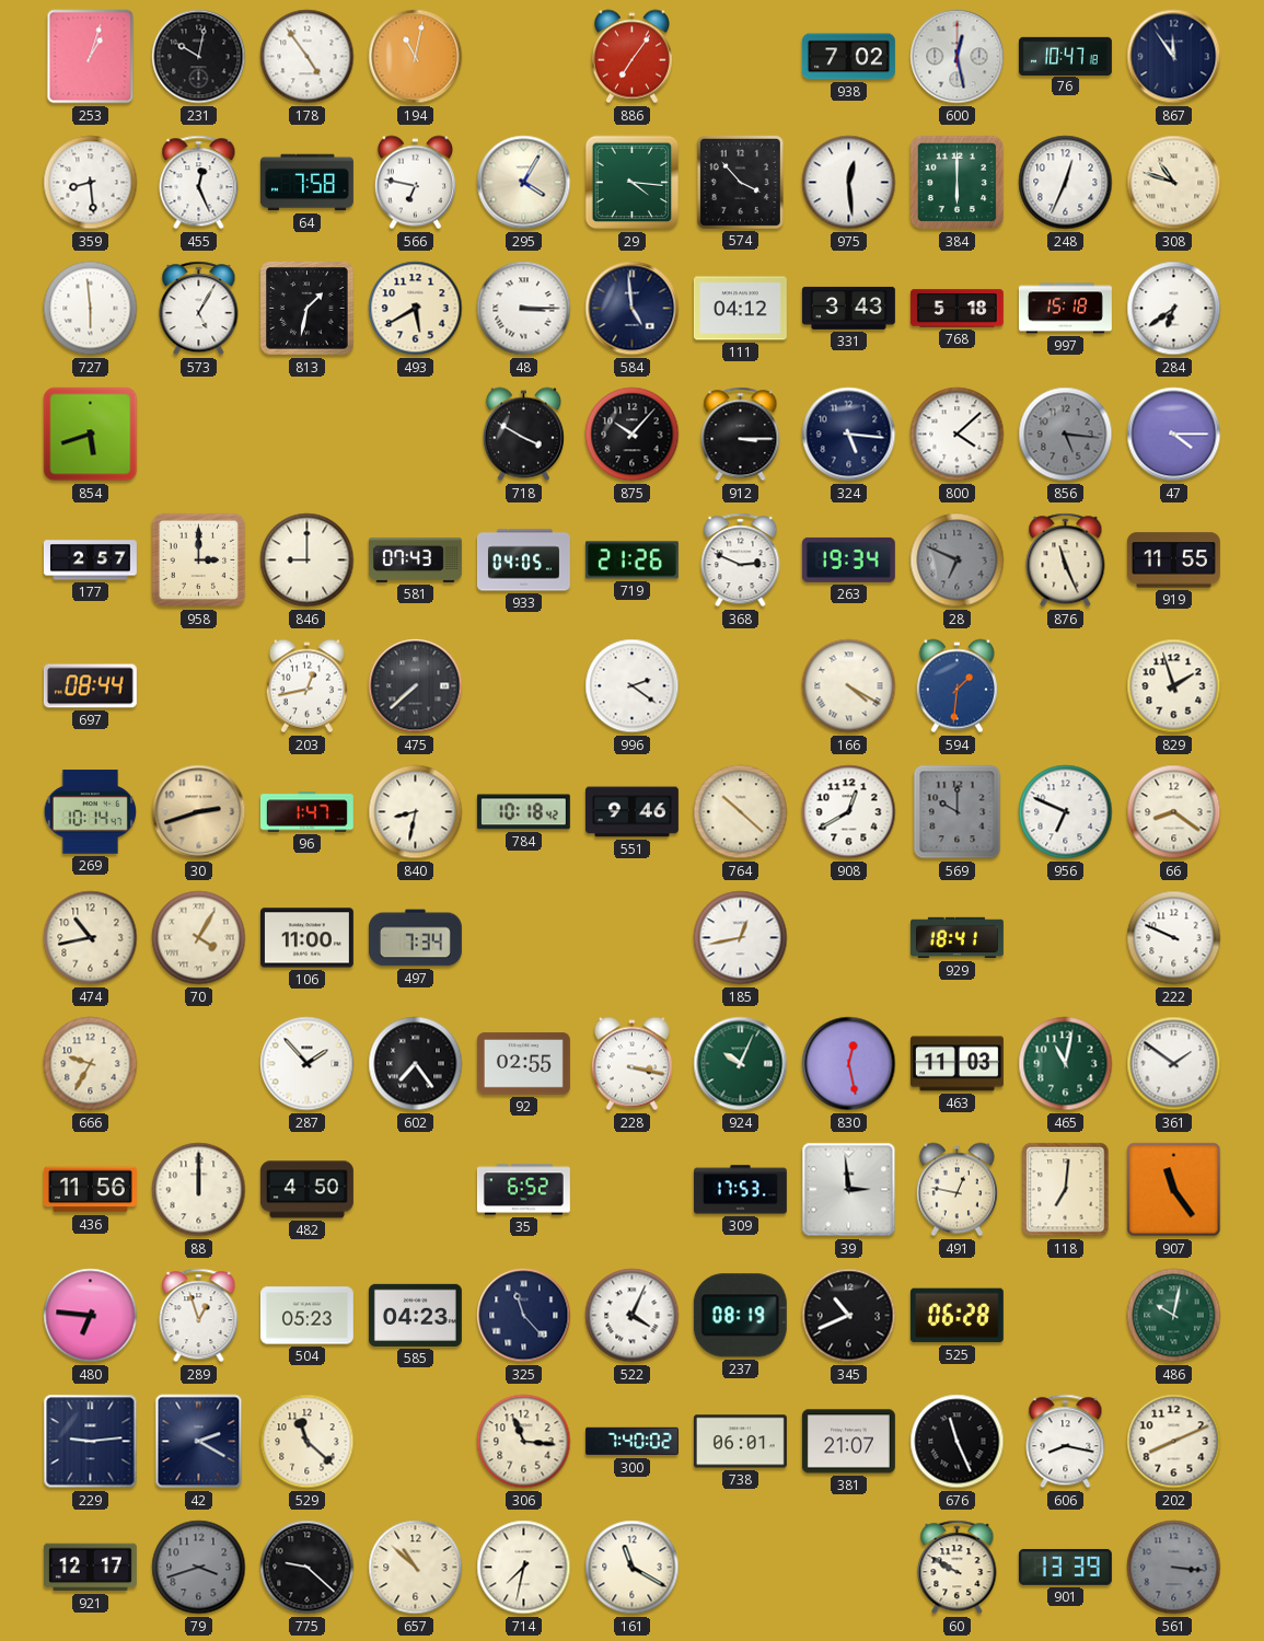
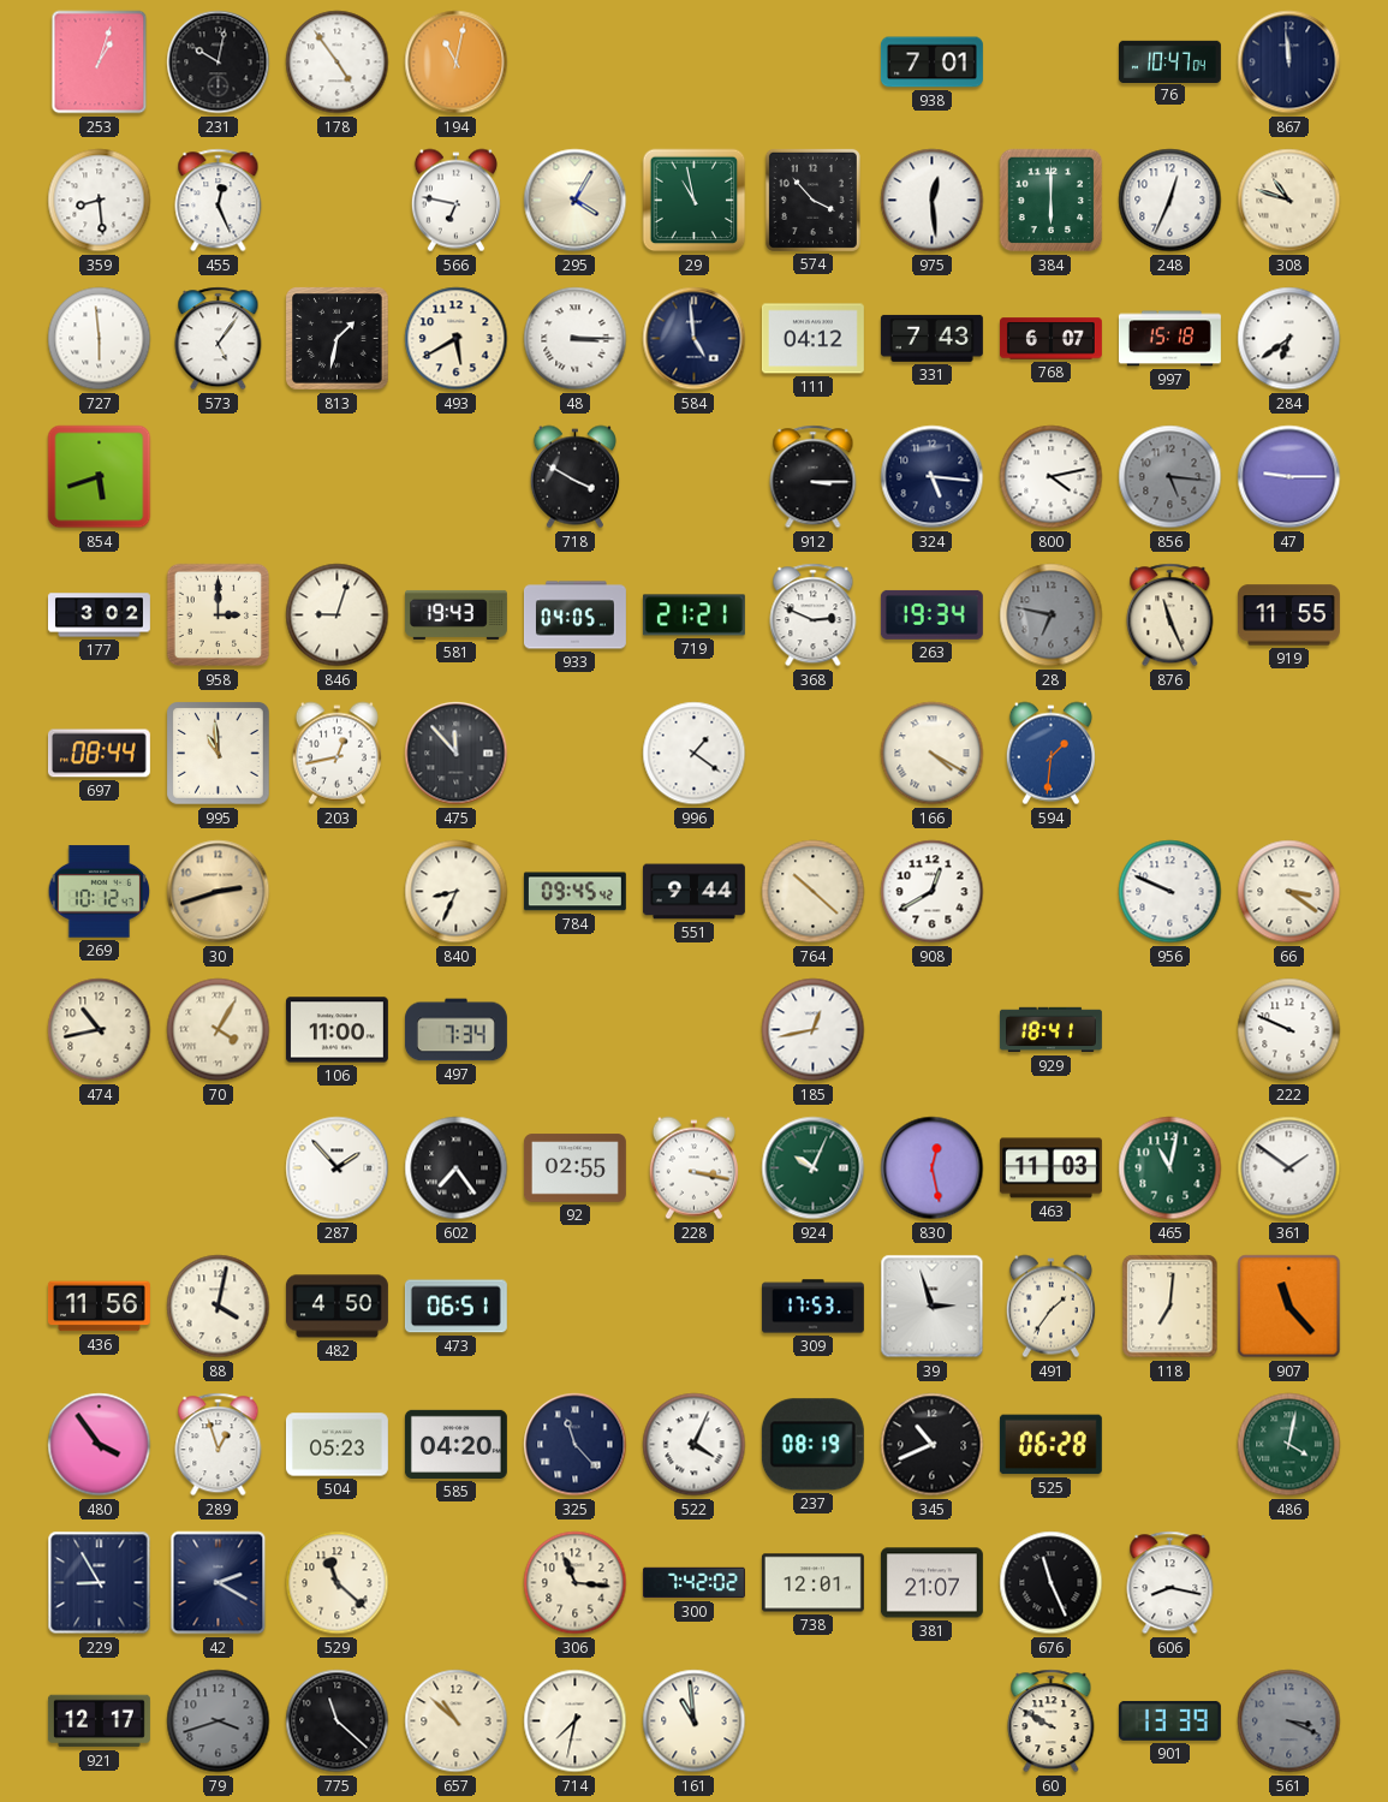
886: 7:06 -> none
938: 7:02 -> 7:01
600: 12:28 -> none
76: 10:47:18 -> 10:47:04
867: 11:54 -> 11:59
64: 7:58 -> none
29: 4:16 -> 10:58
573: 5:05 -> 5:06
331: 3:43 -> 7:43
768: 5:18 -> 6:07
875: 10:07 -> none
800: 4:08 -> 4:13
47: 4:15 -> 9:15
177: 2:57 -> 3:02
846: 9:00 -> 9:03
581: 07:43 -> 19:43
719: 21:26 -> 21:21
28: 6:49 -> 6:47
995: none -> 10:59
475: 7:38 -> 11:53
996: 2:21 -> 1:21
829: 1:57 -> none
269: 10:14 -> 10:12
96: 1:47 -> none
840: 8:32 -> 8:34
784: 10:18 -> 09:45
551: 9:46 -> 9:44
569: 10:00 -> none
956: 6:49 -> 9:49
66: 8:21 -> 3:21
666: 9:35 -> none
88: 12:00 -> 4:02
473: none -> 06:51
35: 6:52 -> none
39: 2:59 -> 2:57
491: 12:47 -> 1:36
907: 11:24 -> 11:23
480: 6:46 -> 3:54
585: 04:23 -> 04:20
486: 10:02 -> 4:02
229: 9:14 -> 8:55
300: 7:40 -> 7:42
738: 06:01 -> 12:01
202: 8:11 -> none
775: 9:22 -> 11:22
161: 11:20 -> 10:59
561: 3:16 -> 3:19
